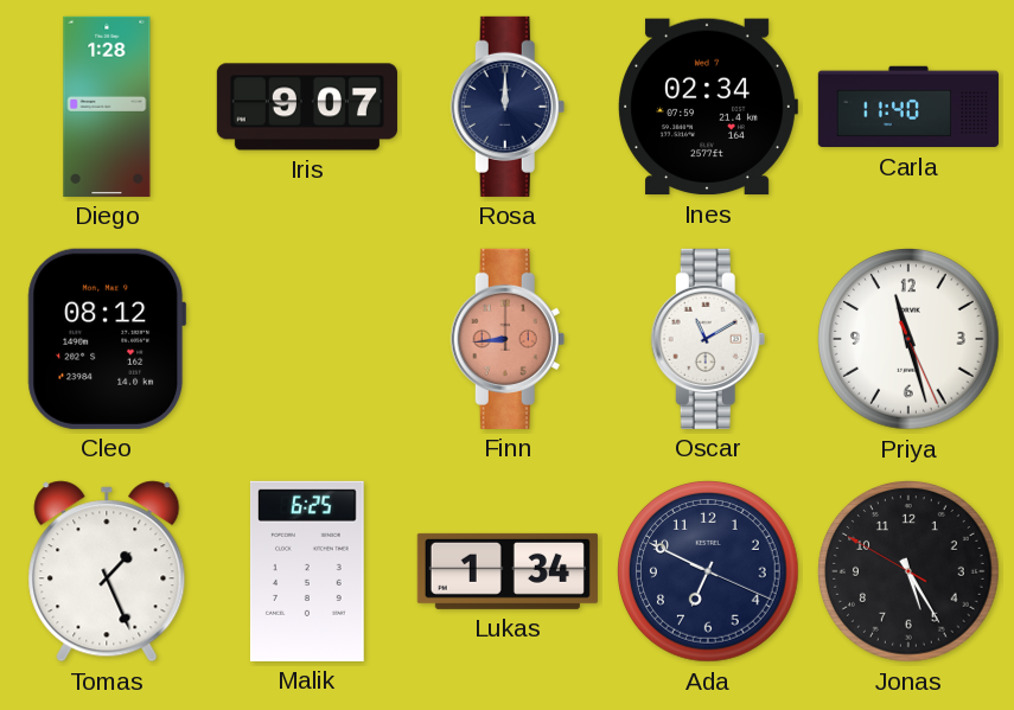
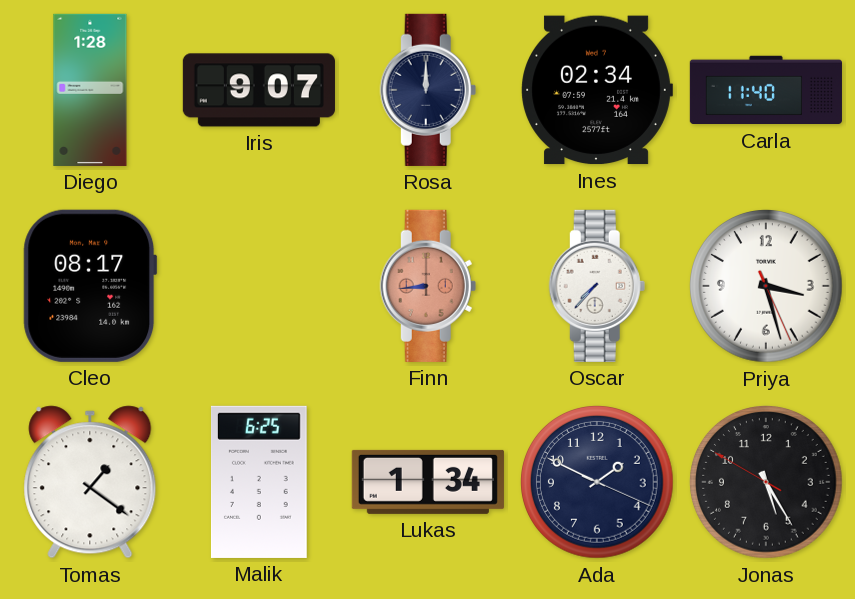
Cleo: 08:12 -> 08:17
Oscar: 11:10 -> 7:37
Priya: 11:27 -> 3:27
Tomas: 1:26 -> 1:21
Ada: 6:49 -> 1:49
